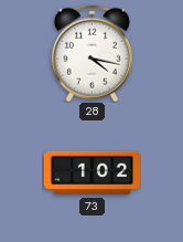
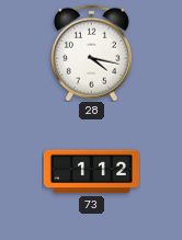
73: 1:02 -> 1:12
